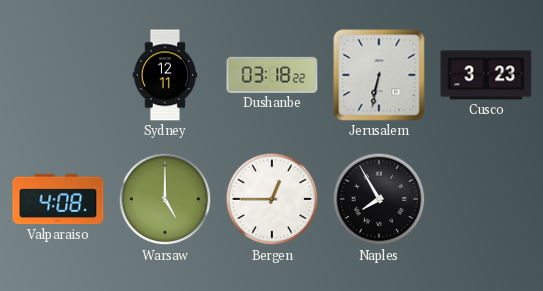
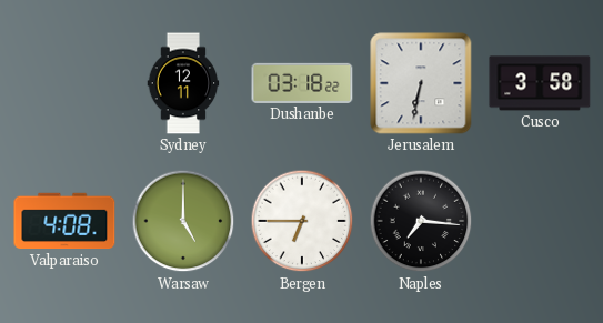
Cusco: 3:23 -> 3:58
Bergen: 12:45 -> 6:45
Naples: 7:55 -> 7:16
